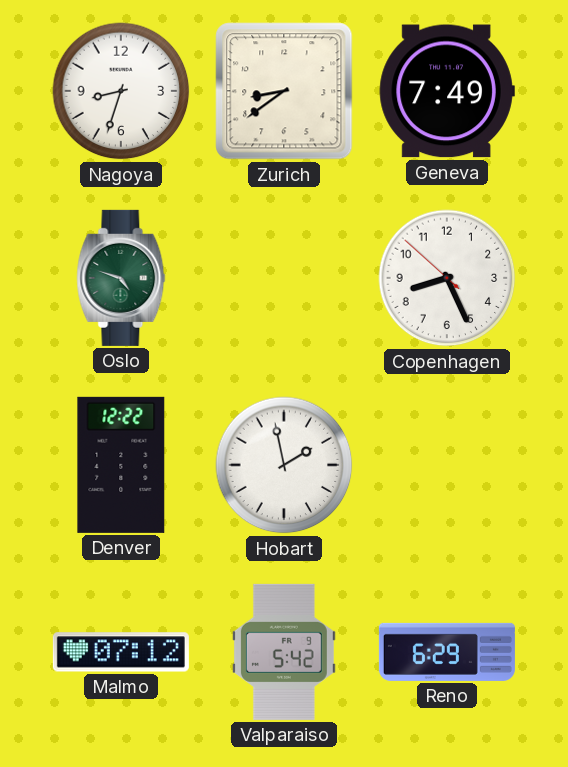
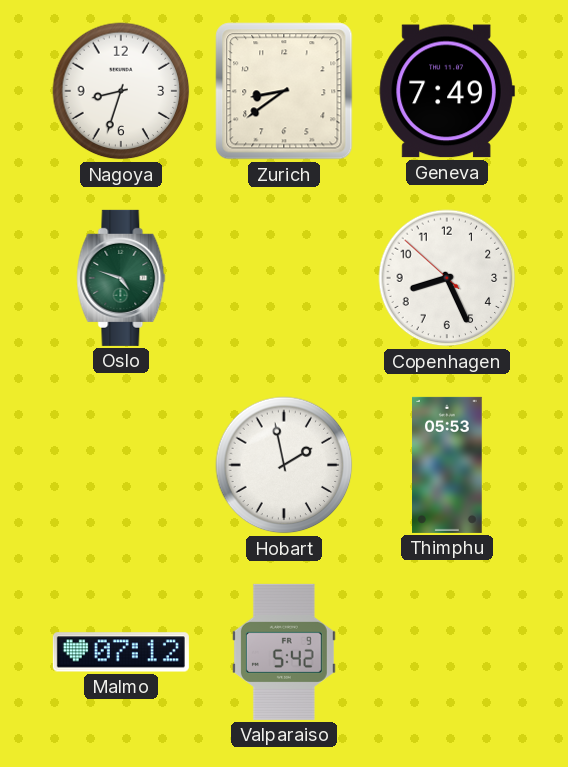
Denver: 12:22 -> none
Thimphu: none -> 05:53
Reno: 6:29 -> none
